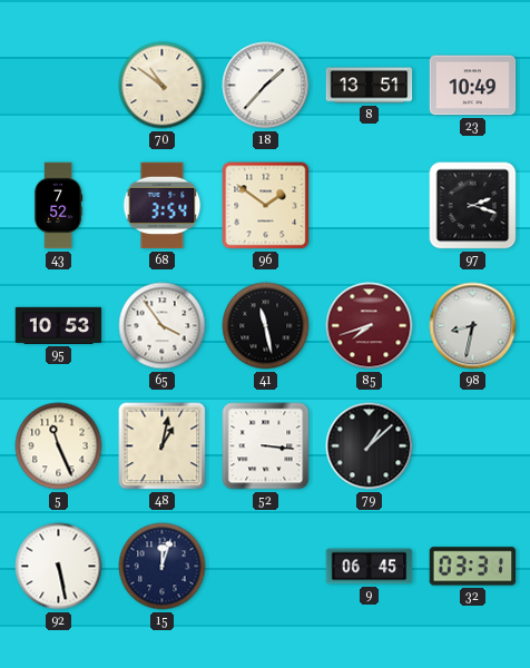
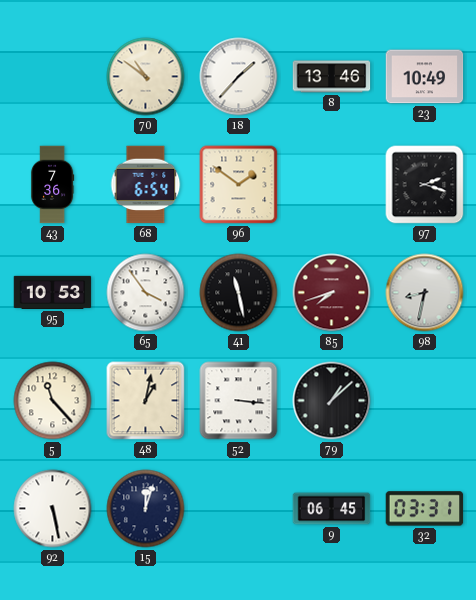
8: 13:51 -> 13:46
43: 7:52 -> 7:36
68: 3:54 -> 6:54
5: 11:26 -> 11:23
